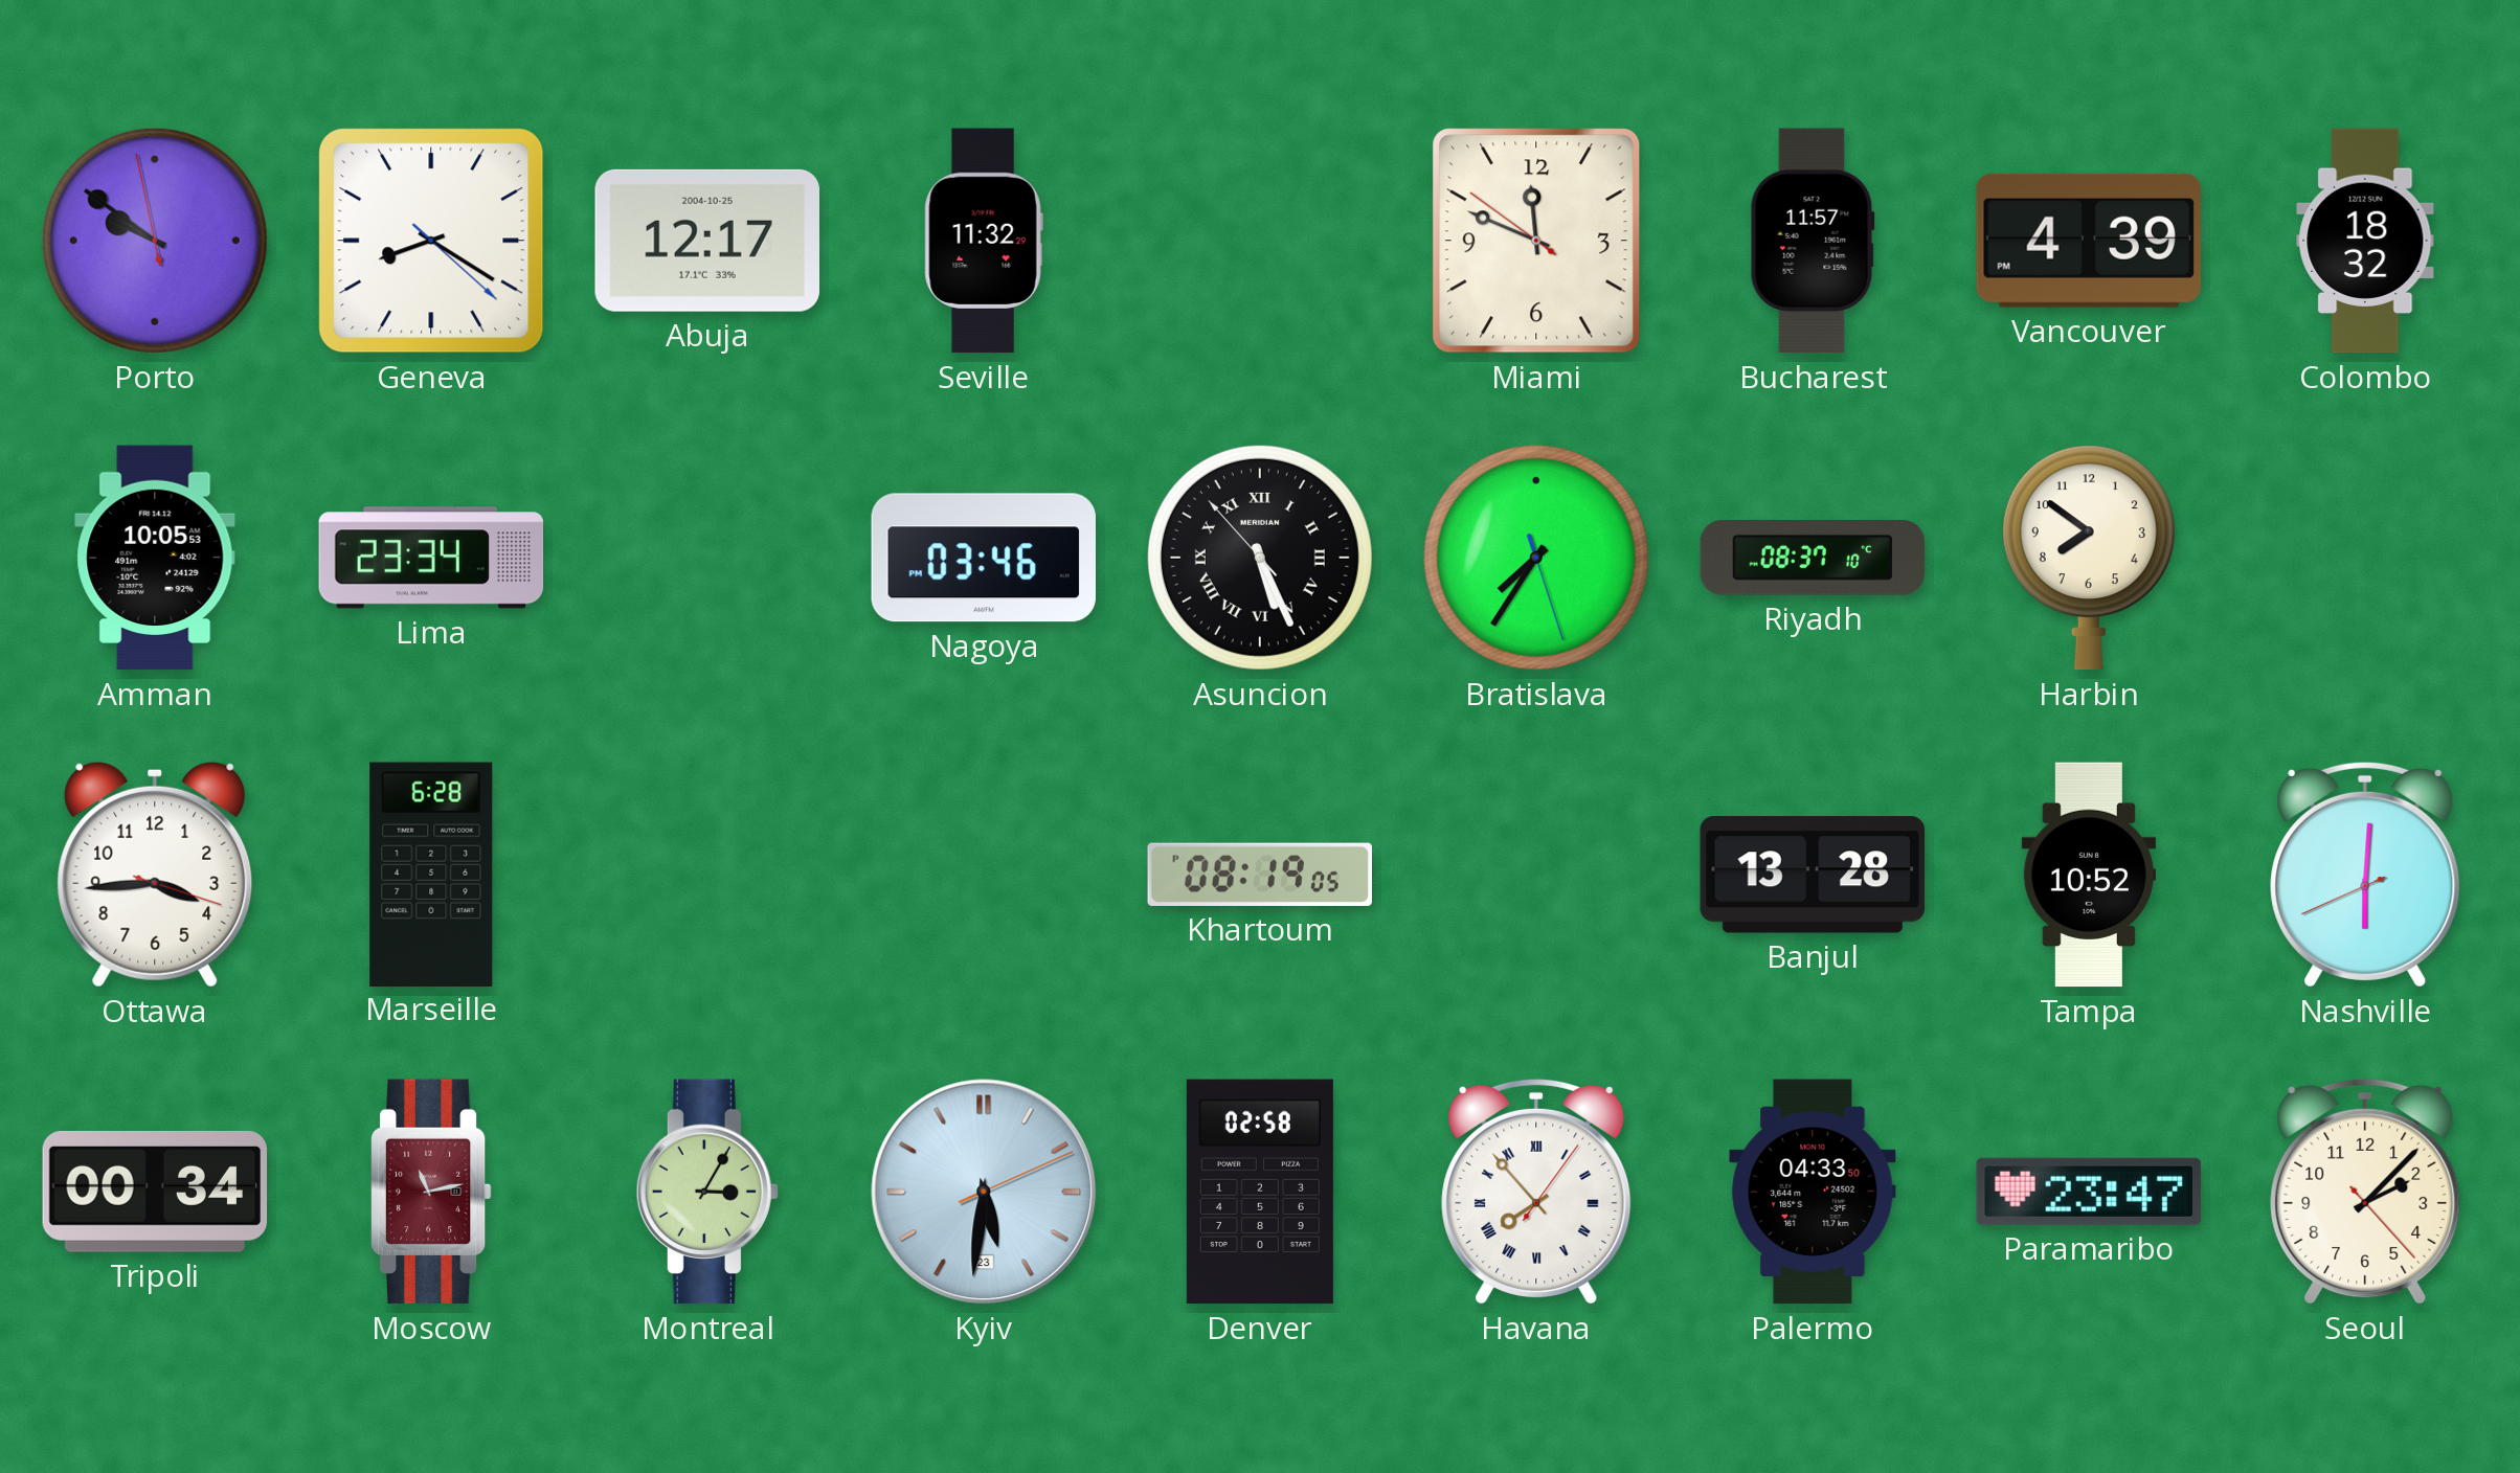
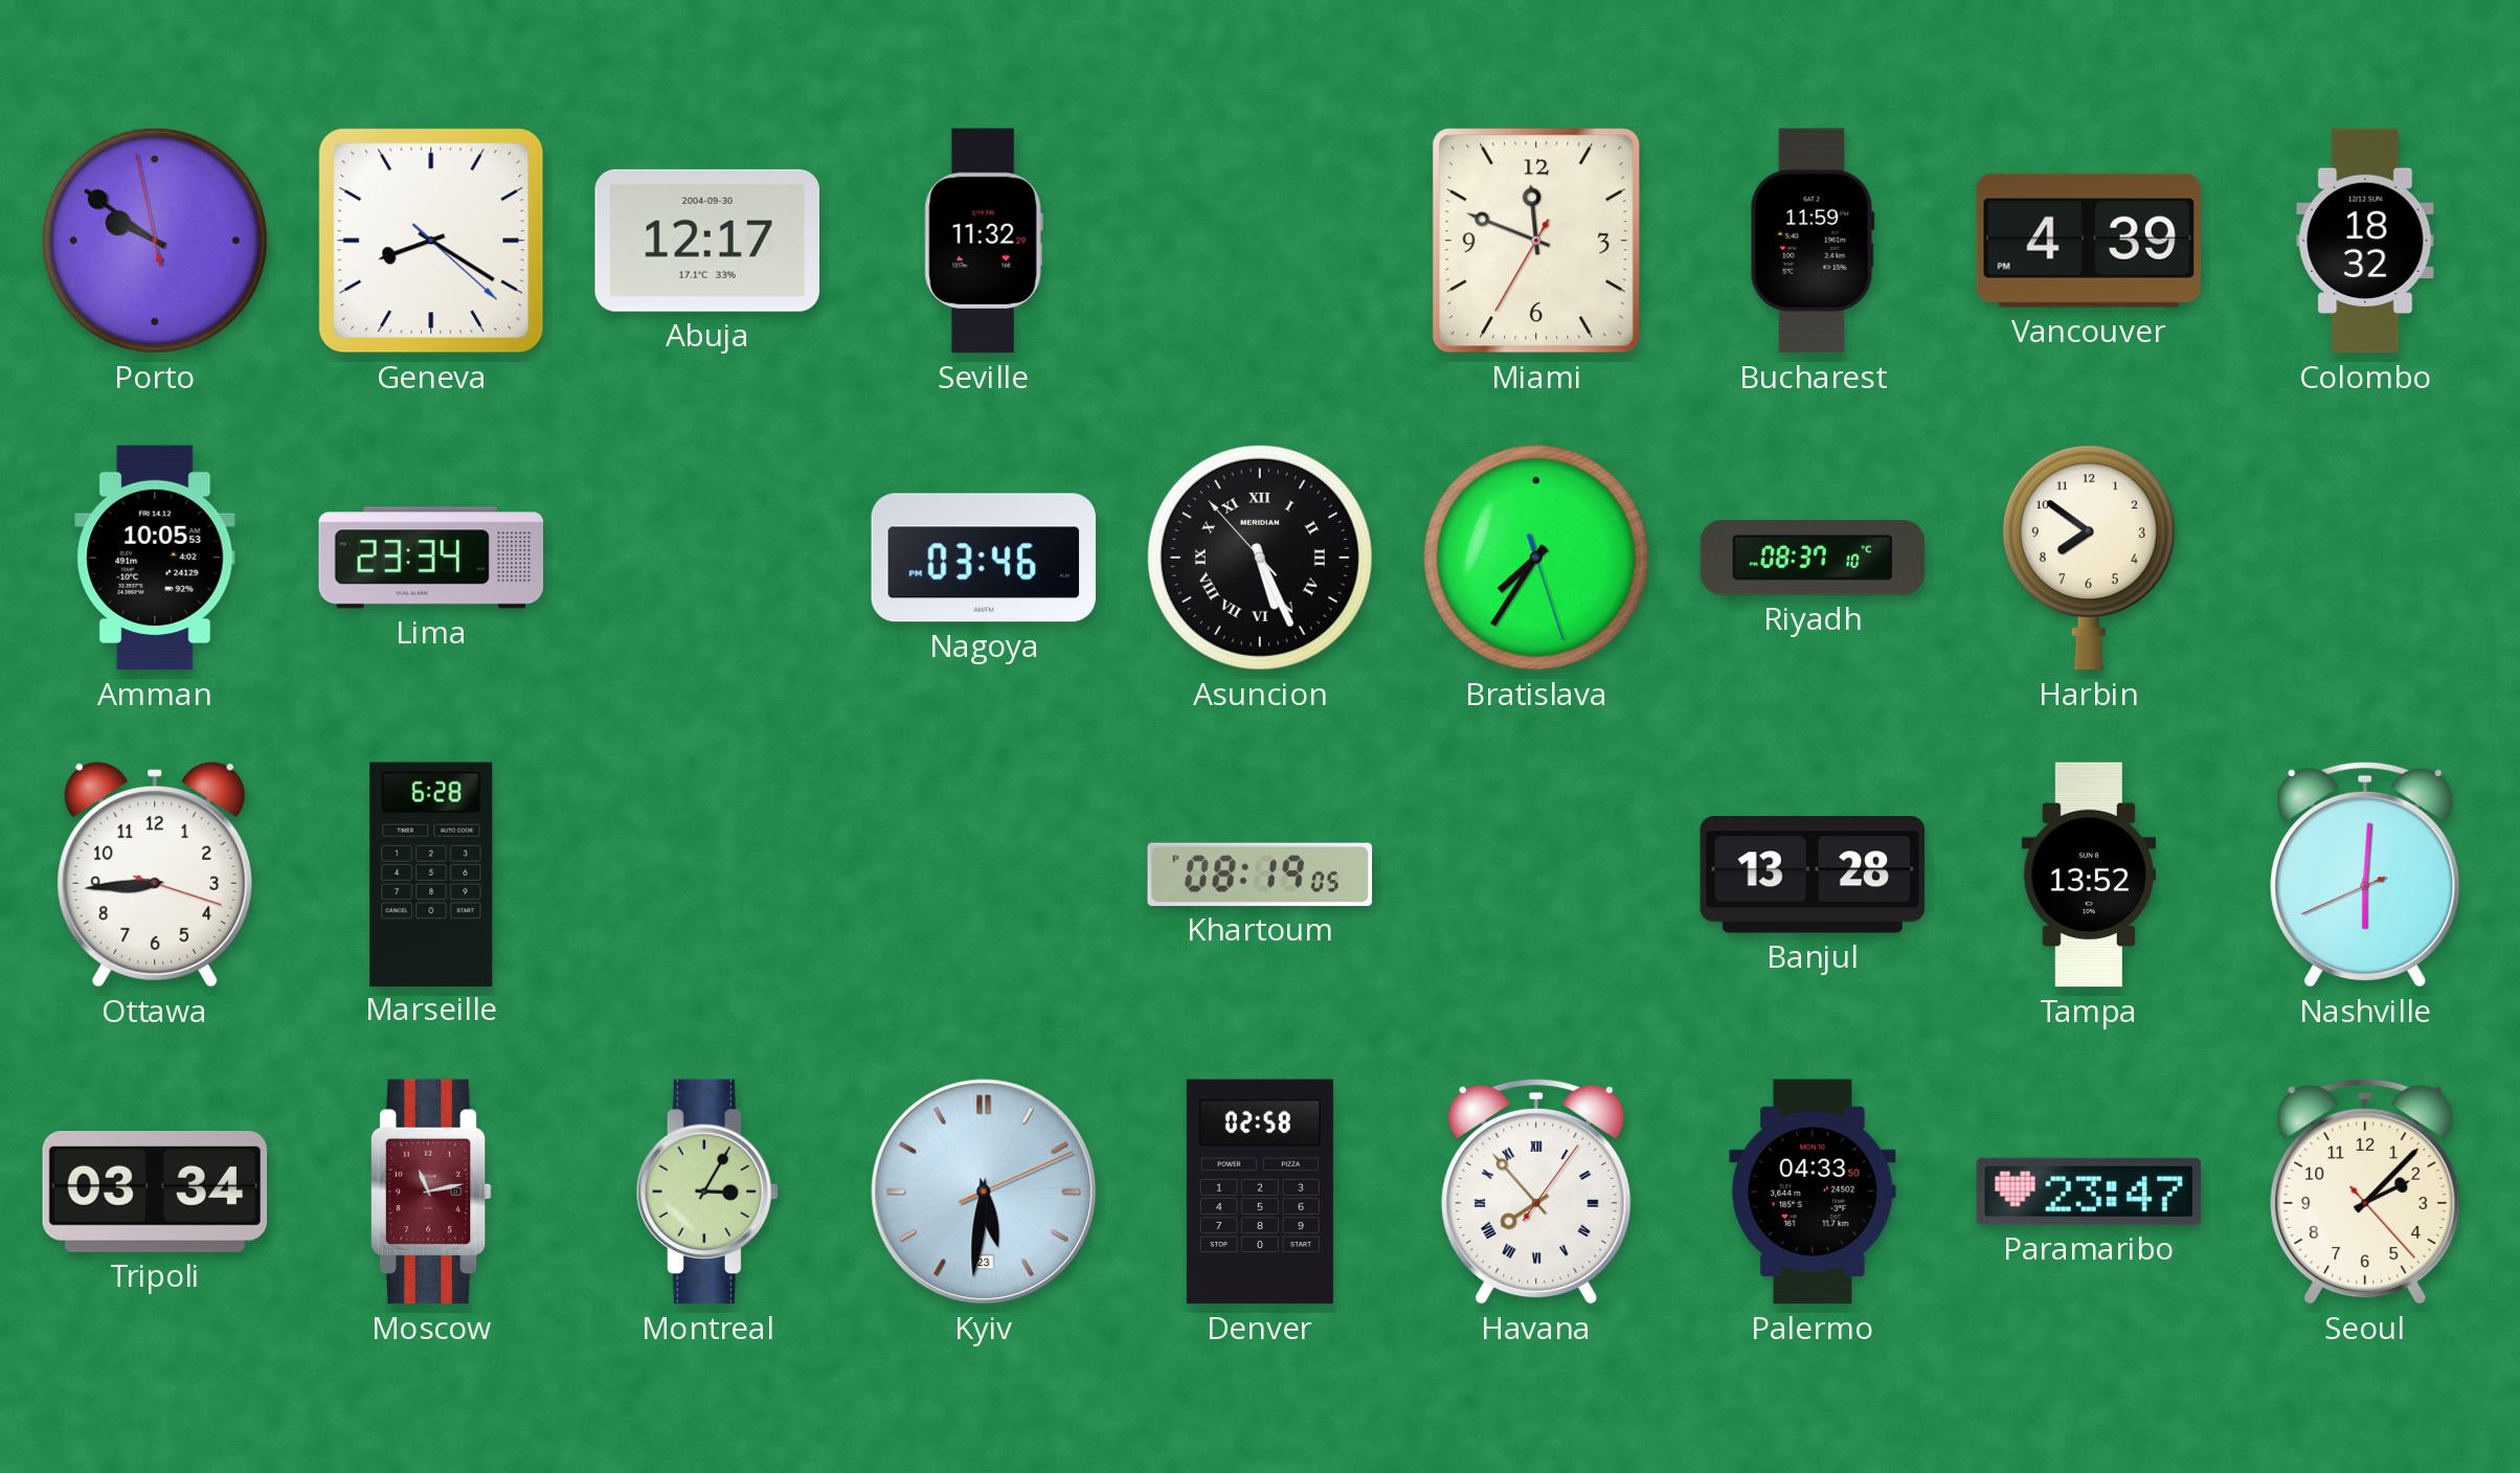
Abuja date: 2004-10-25 -> 2004-09-30
Miami: 11:48:51 -> 11:48:35
Bucharest: 11:57 -> 11:59
Ottawa: 3:44 -> 8:44
Tampa: 10:52 -> 13:52
Tripoli: 00:34 -> 03:34
